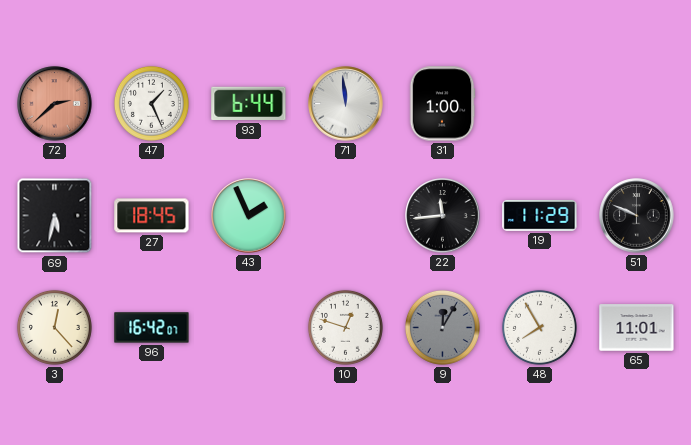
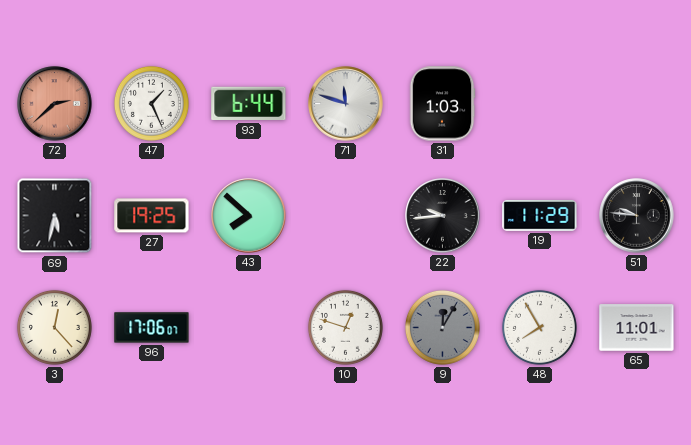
71: 11:59 -> 11:48
31: 1:00 -> 1:03
27: 18:45 -> 19:25
43: 1:56 -> 7:52
22: 11:44 -> 9:44
51: 9:49 -> 9:46
96: 16:42 -> 17:06
